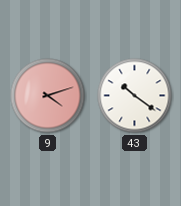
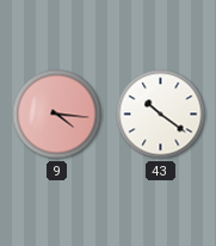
9: 4:12 -> 4:16
